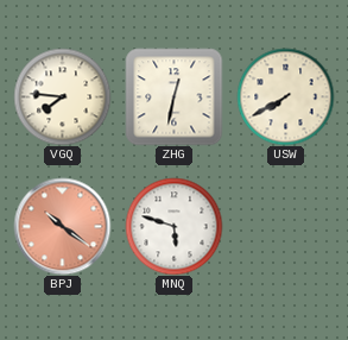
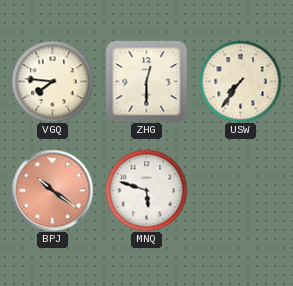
ZHG: 12:32 -> 12:30
USW: 7:40 -> 7:36
